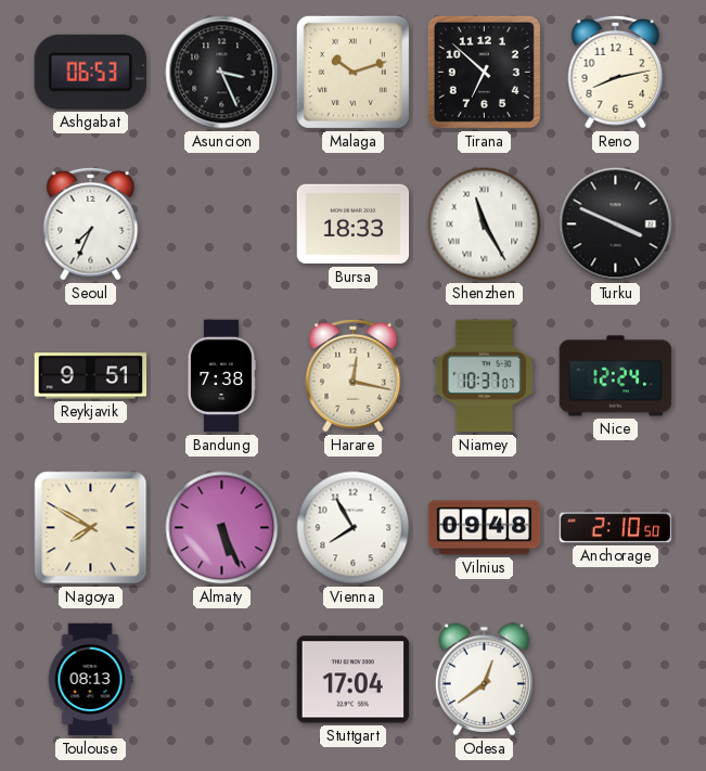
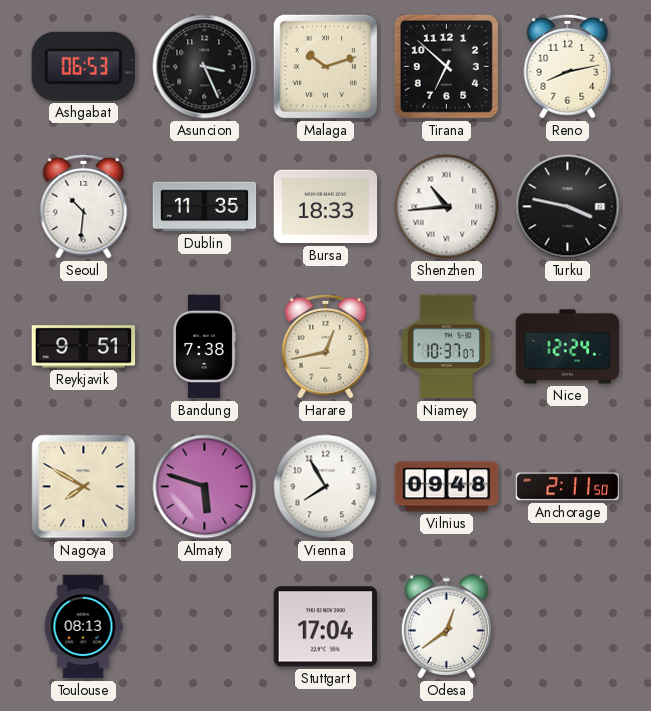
Seoul: 7:34 -> 10:31
Dublin: none -> 11:35
Shenzhen: 11:25 -> 10:44
Turku: 3:49 -> 3:47
Harare: 12:17 -> 12:43
Almaty: 5:26 -> 5:48
Anchorage: 2:10 -> 2:11
